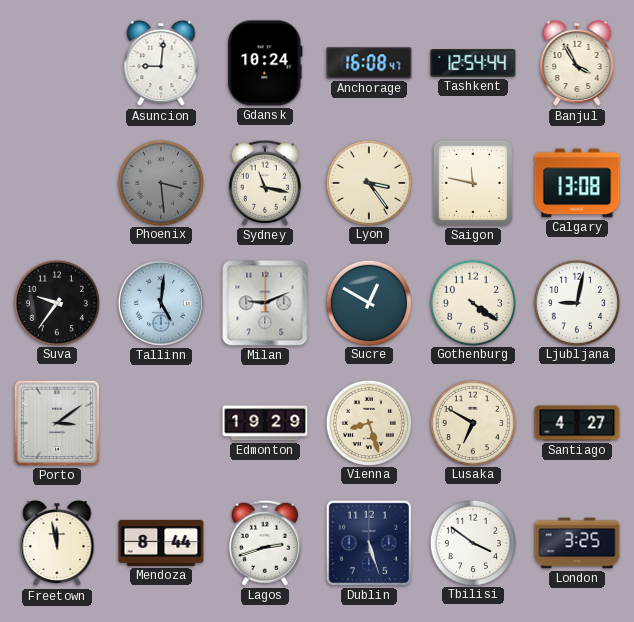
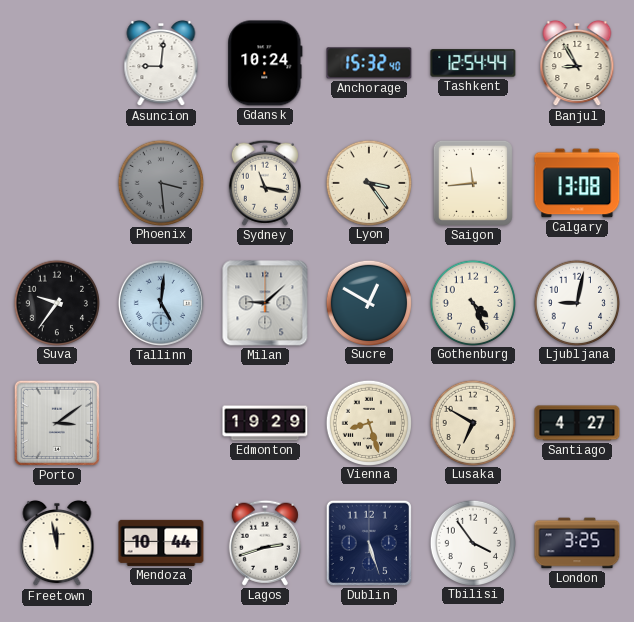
Anchorage: 16:08 -> 15:32
Banjul: 3:55 -> 8:55
Saigon: 11:47 -> 11:44
Milan: 9:11 -> 9:08
Gothenburg: 4:21 -> 4:26
Mendoza: 8:44 -> 10:44
Tbilisi: 3:51 -> 3:54
